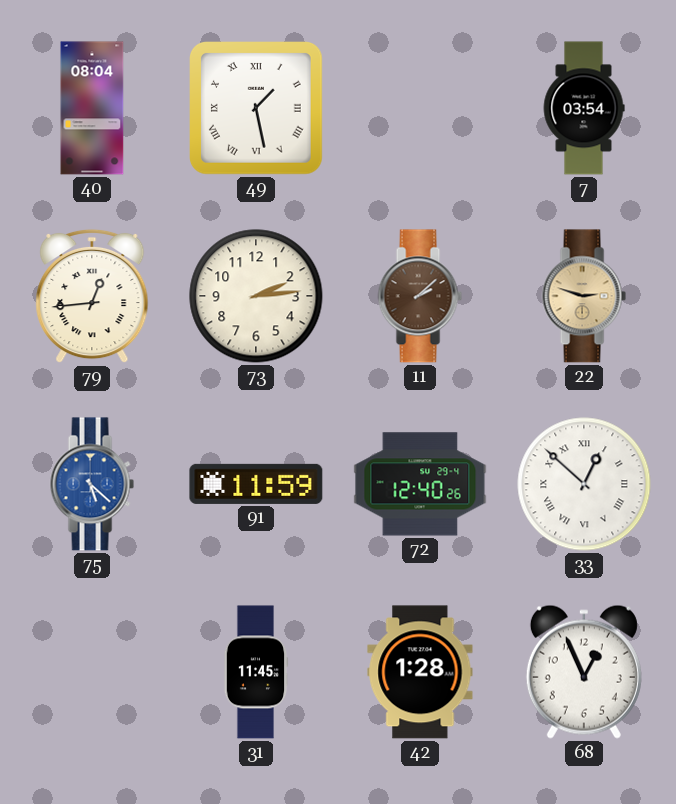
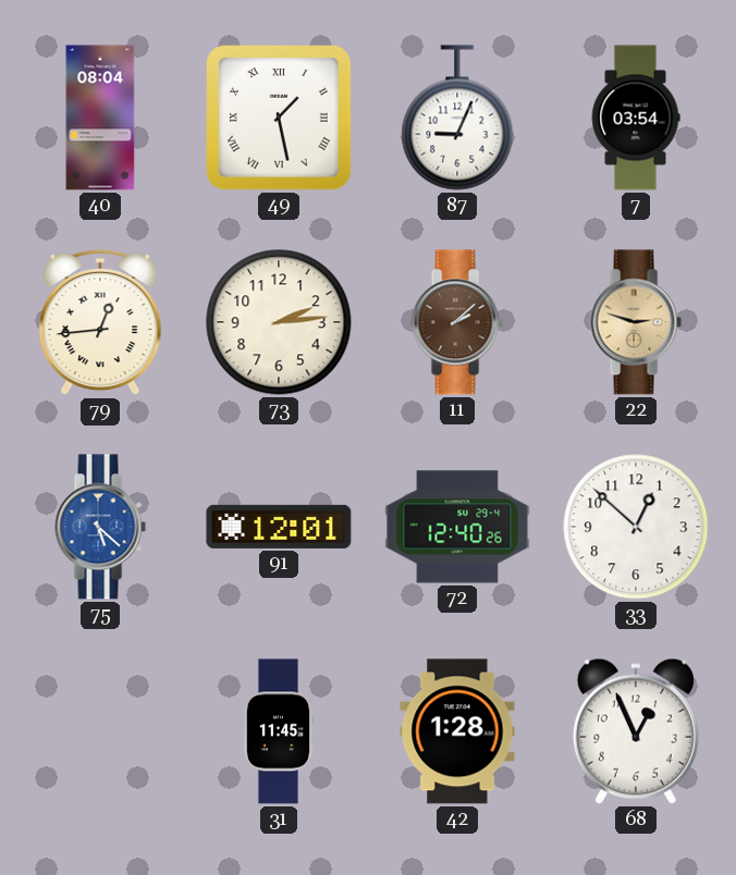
87: none -> 9:04
91: 11:59 -> 12:01
33 numerals: Roman -> Arabic
